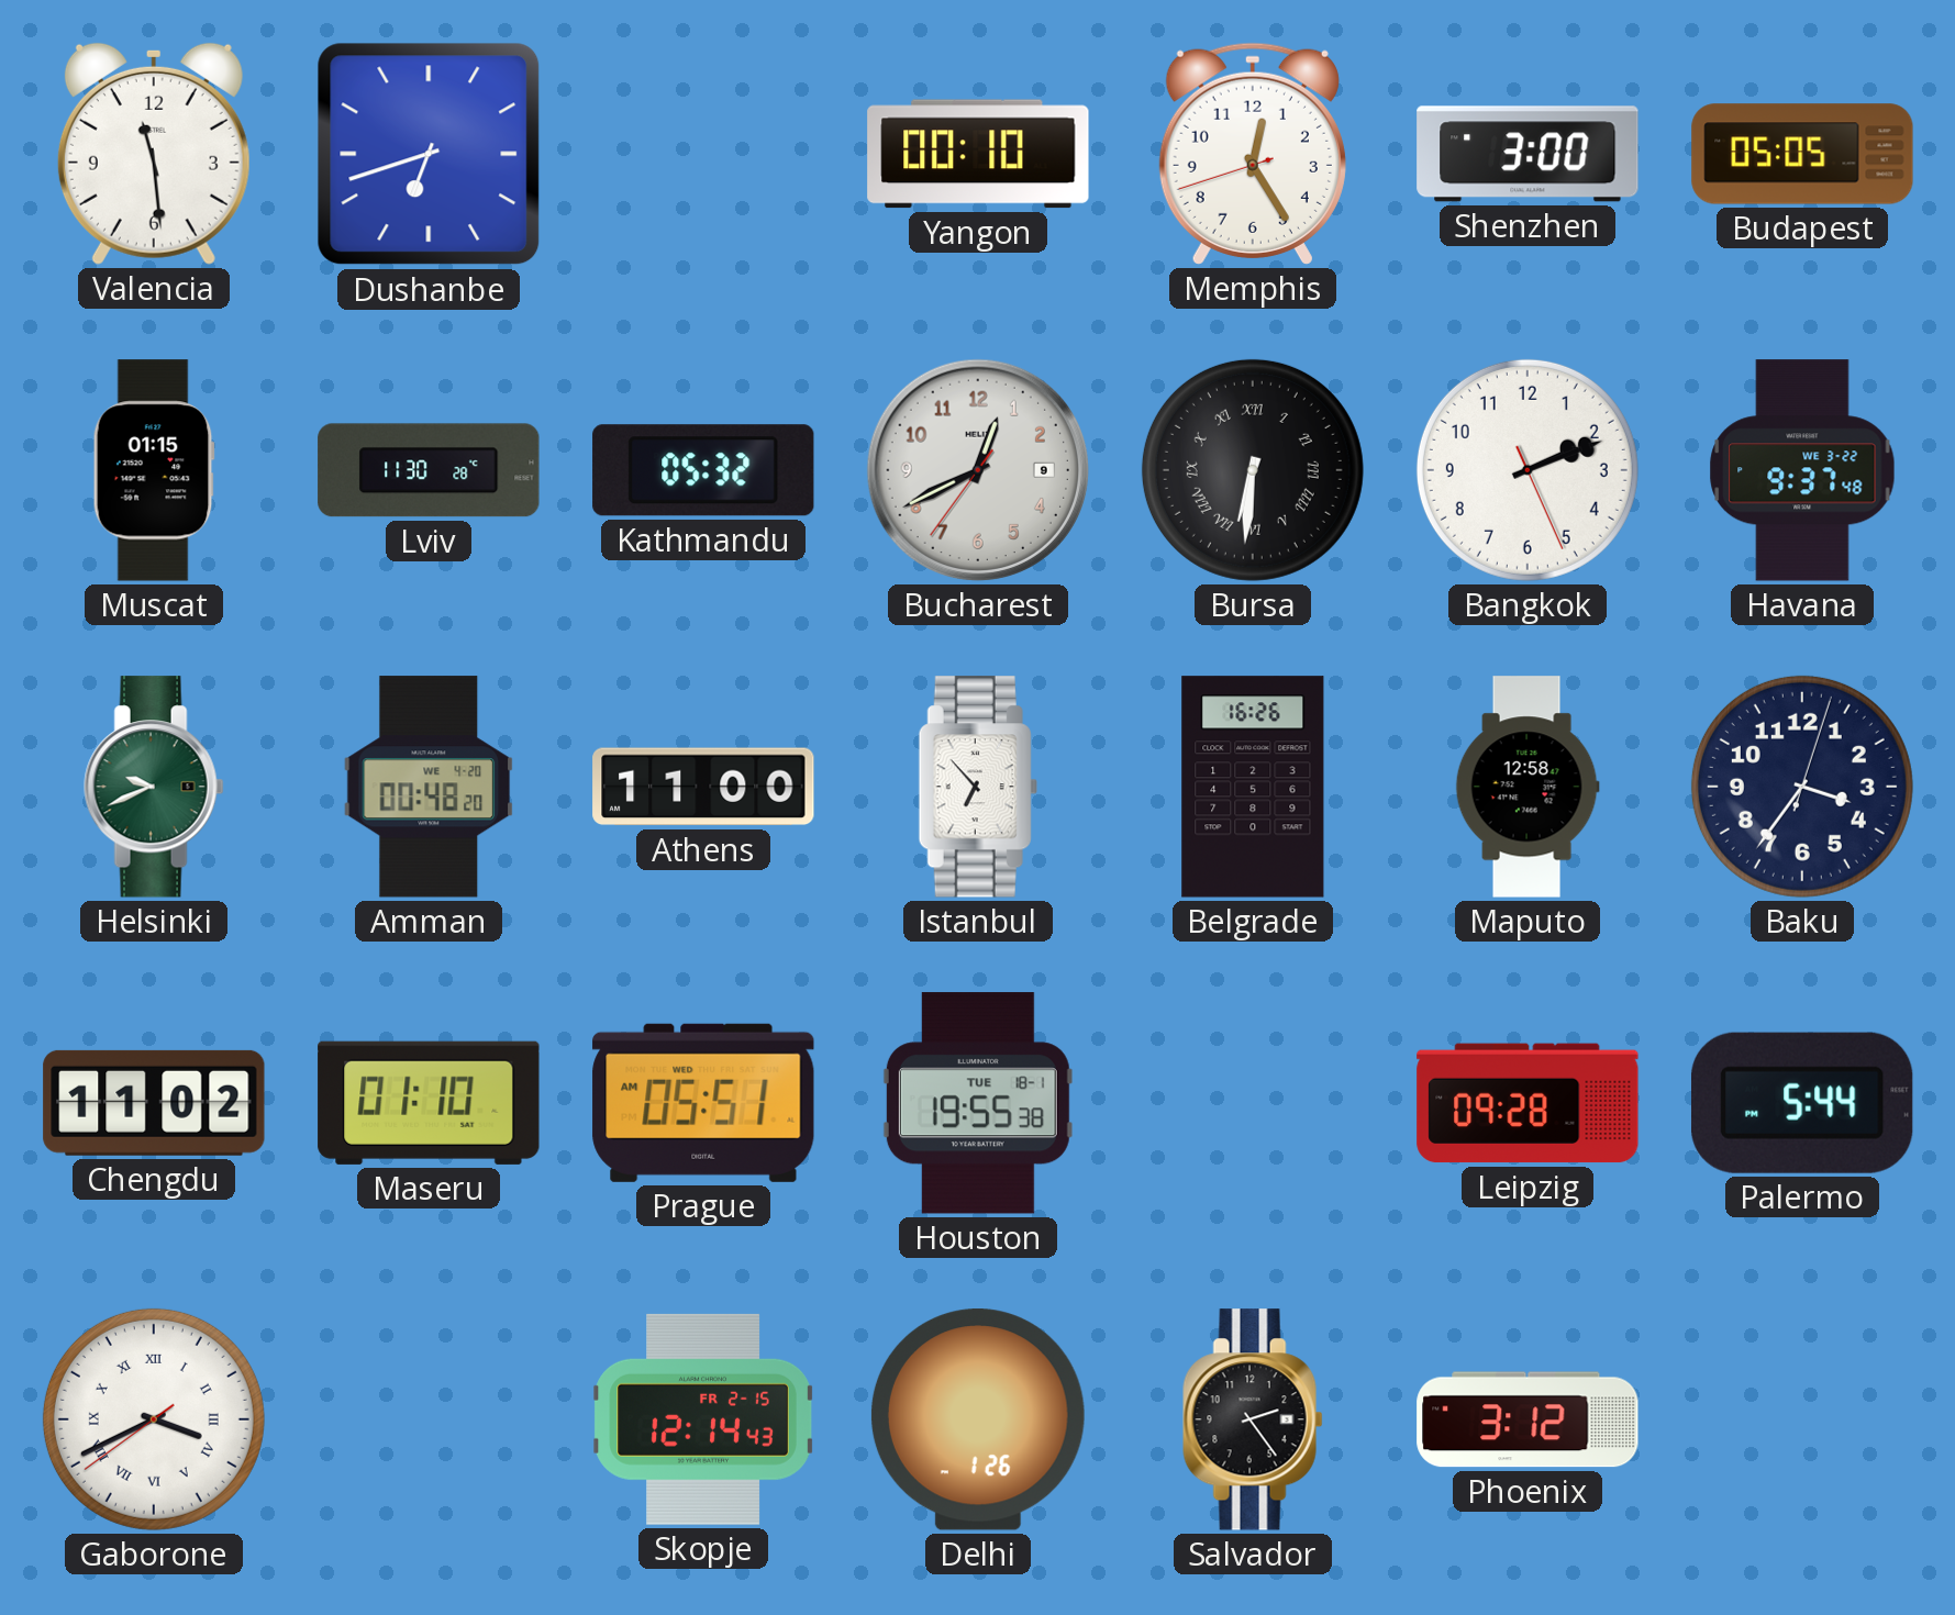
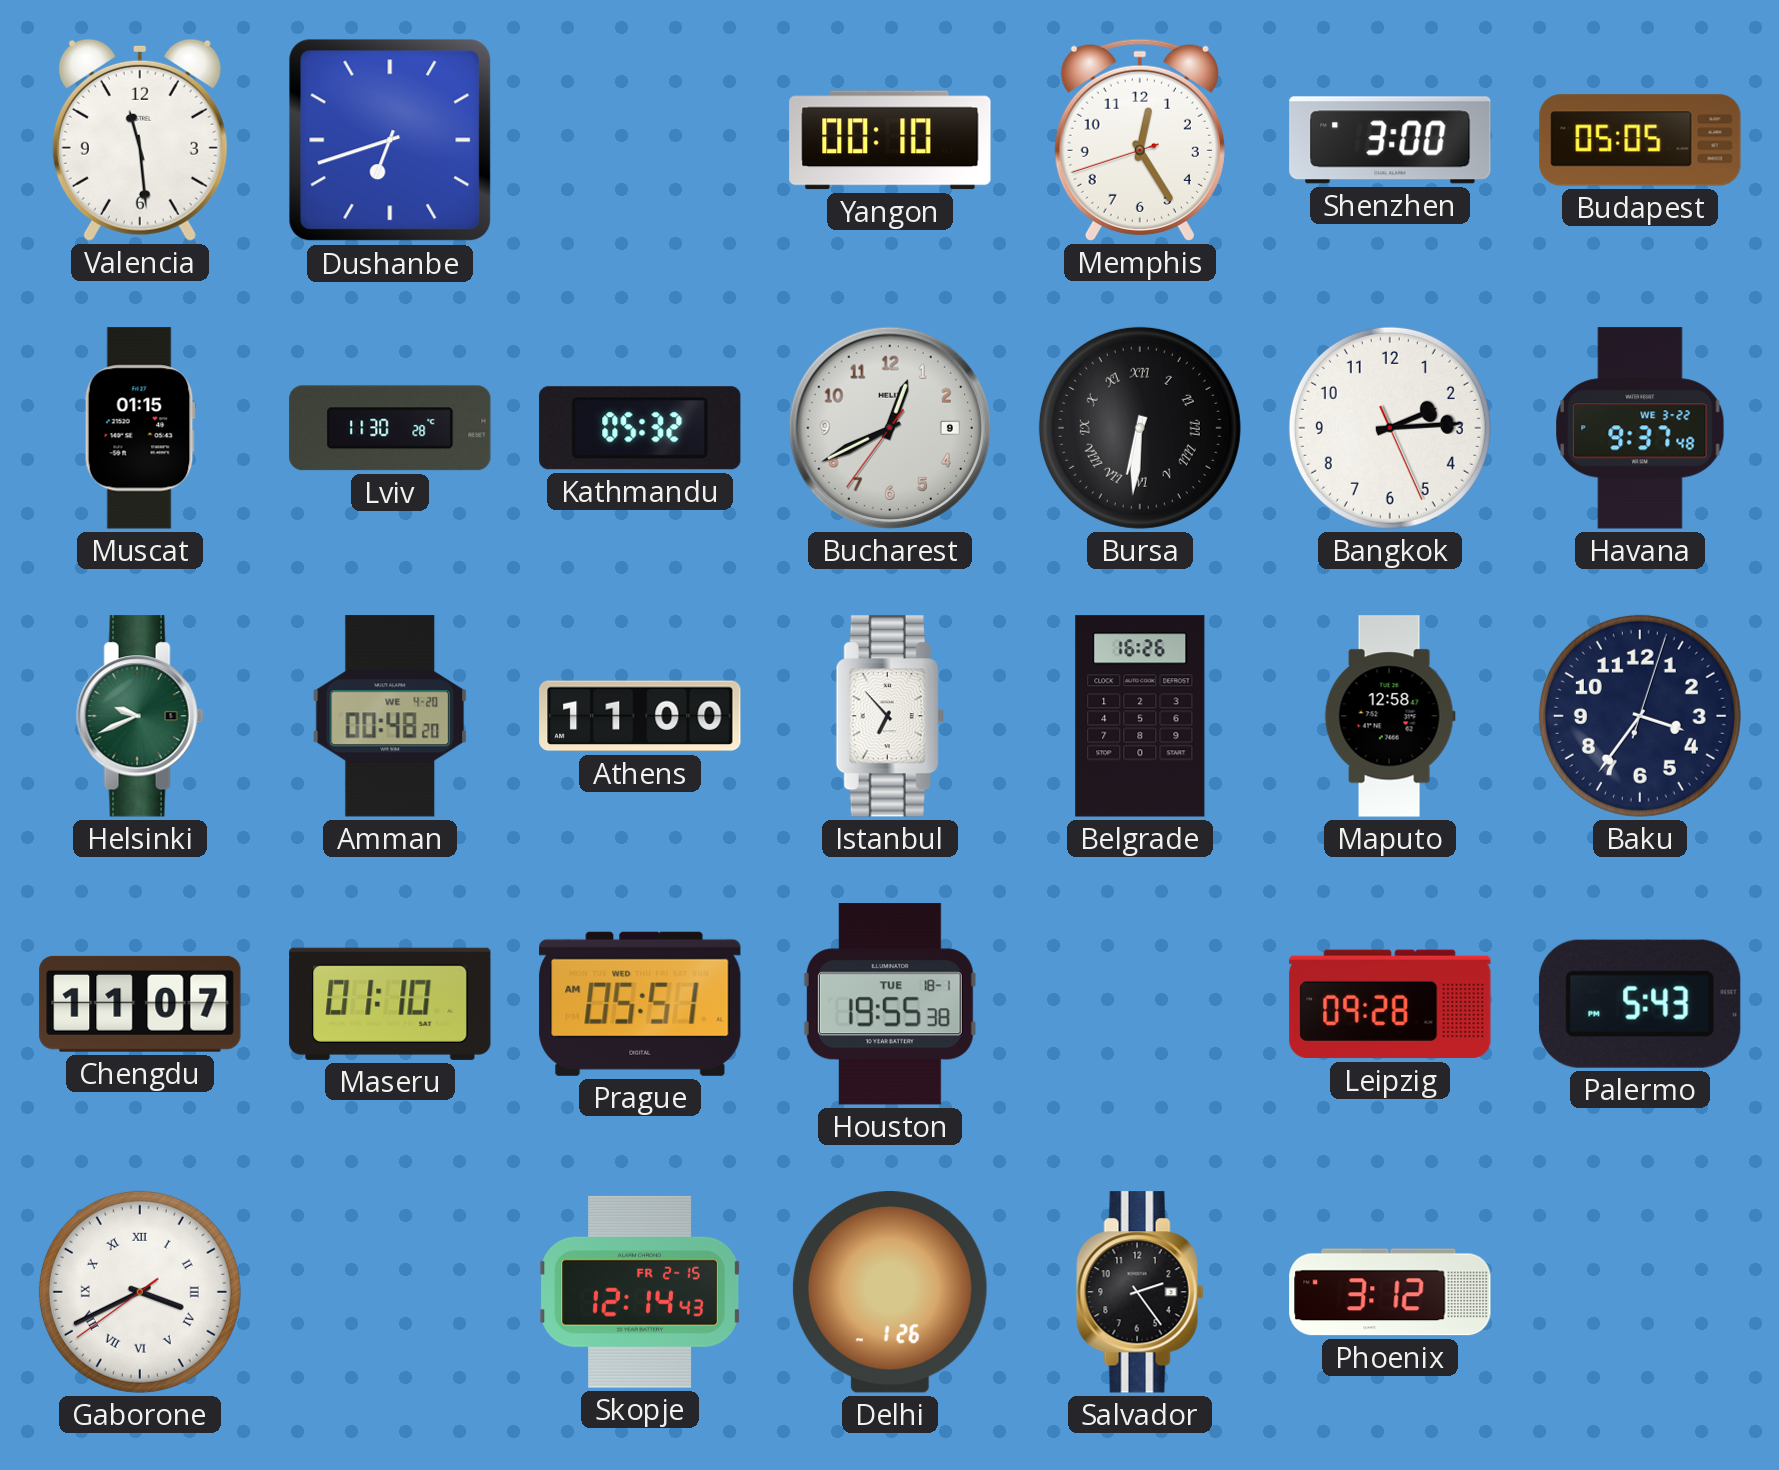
Bangkok: 2:11 -> 2:14
Chengdu: 11:02 -> 11:07
Palermo: 5:44 -> 5:43
